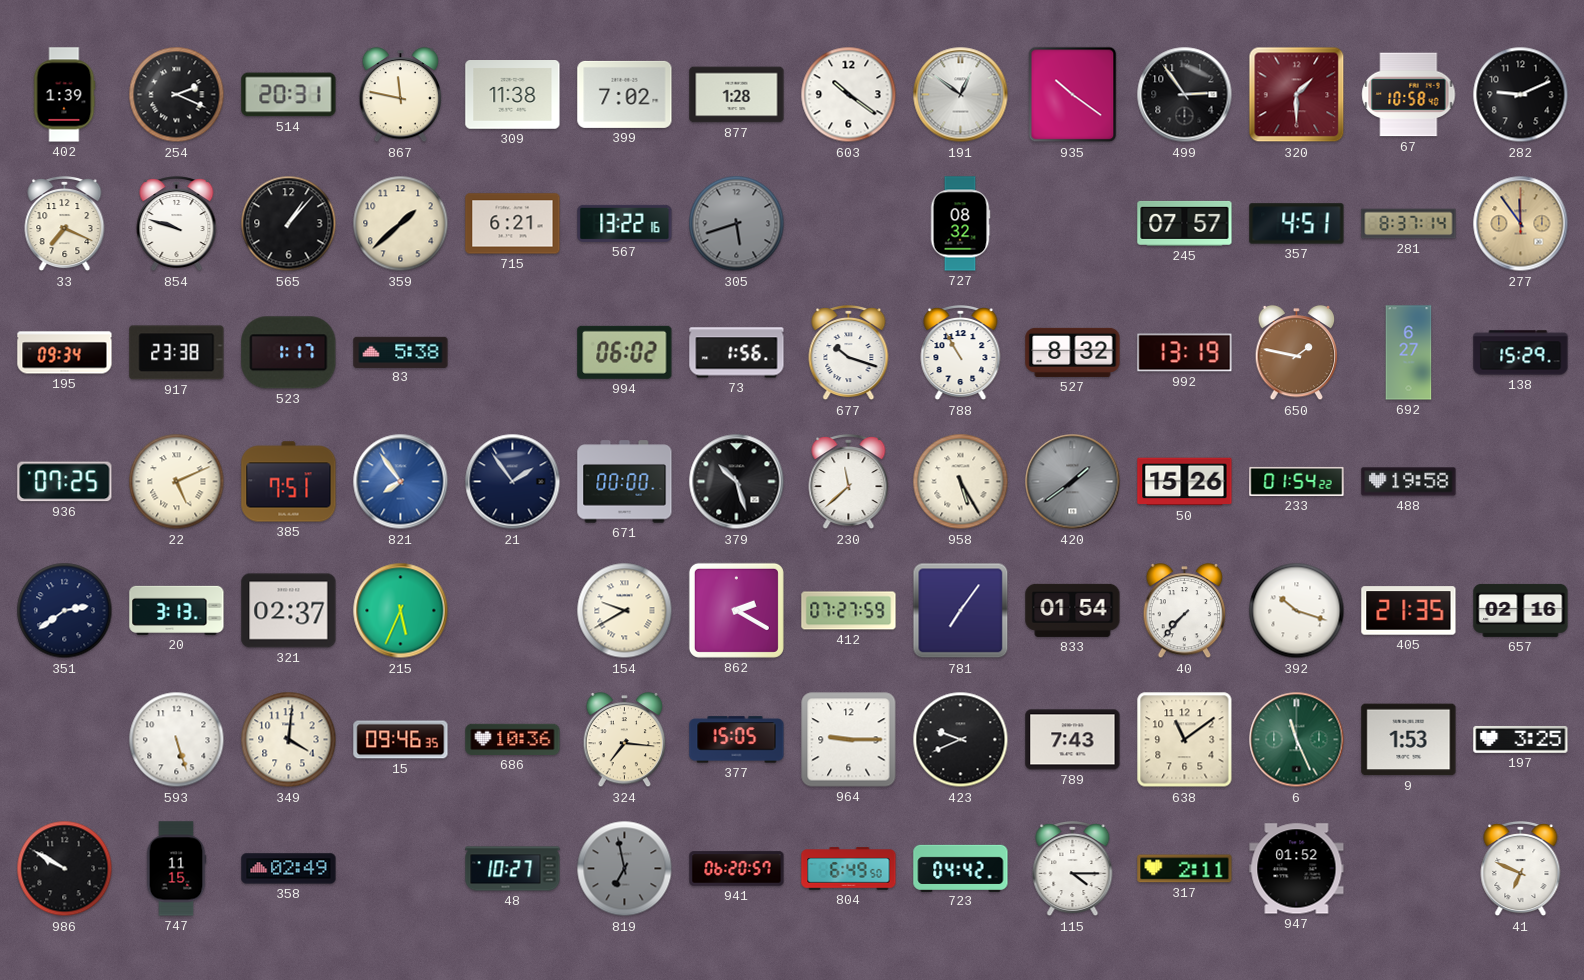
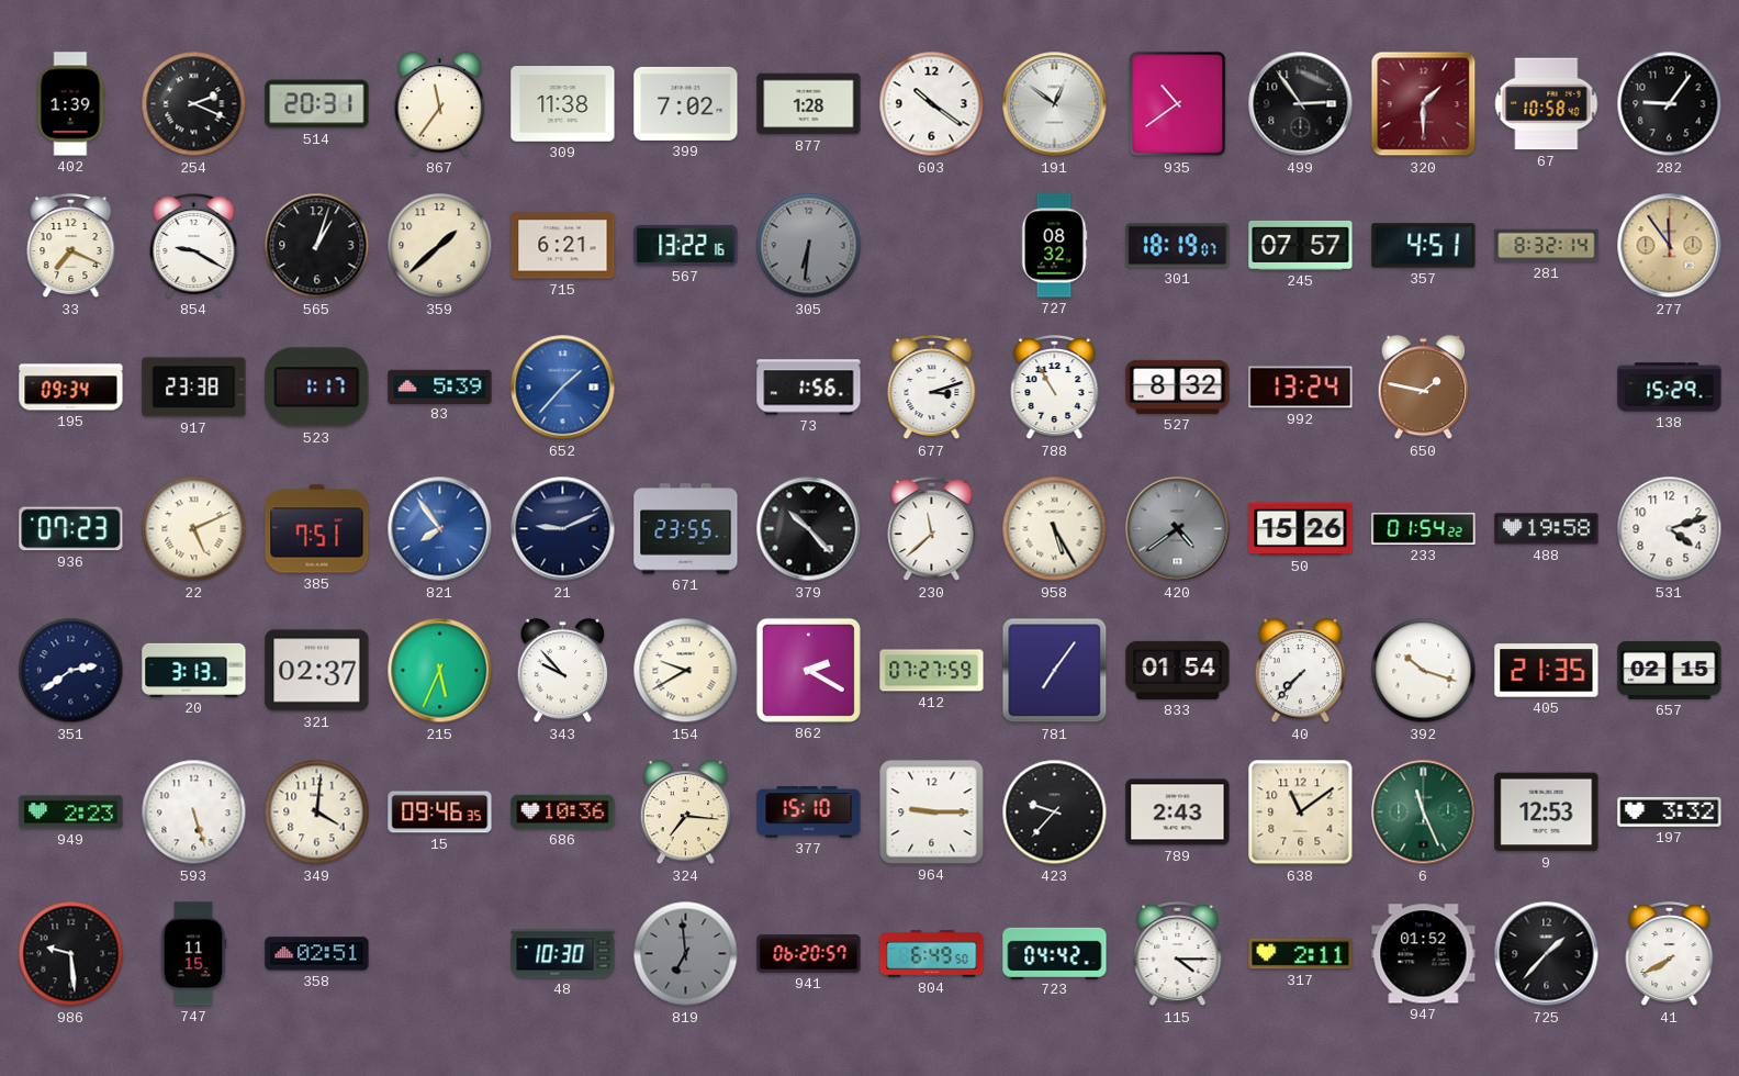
867: 11:47 -> 11:36
935: 10:21 -> 10:39
282: 9:11 -> 9:06
854: 9:48 -> 9:20
565: 1:07 -> 1:03
305: 5:42 -> 6:31
301: none -> 18:19
281: 8:37 -> 8:32
83: 5:38 -> 5:39
652: none -> 1:37
994: 06:02 -> none
677: 10:18 -> 3:12
992: 13:19 -> 13:24
692: 6:27 -> none
936: 07:25 -> 07:23
21: 1:54 -> 9:11
671: 00:00 -> 23:55
379: 10:27 -> 10:23
420: 1:39 -> 4:39
531: none -> 4:12
343: none -> 9:53
657: 02:16 -> 02:15
949: none -> 2:23
377: 15:05 -> 15:10
423: 9:41 -> 9:37
789: 7:43 -> 2:43
9: 1:53 -> 12:53
197: 3:25 -> 3:32
986: 9:50 -> 9:29
358: 02:49 -> 02:51
48: 10:27 -> 10:30
819: 6:58 -> 6:59
725: none -> 1:37
41: 6:49 -> 7:40
